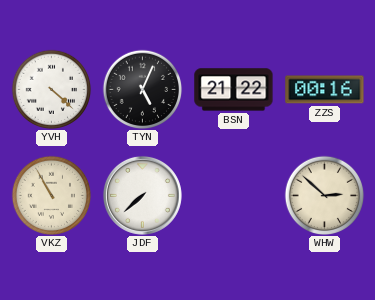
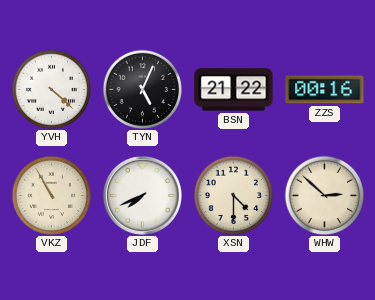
JDF: 7:38 -> 7:41
XSN: none -> 4:30
